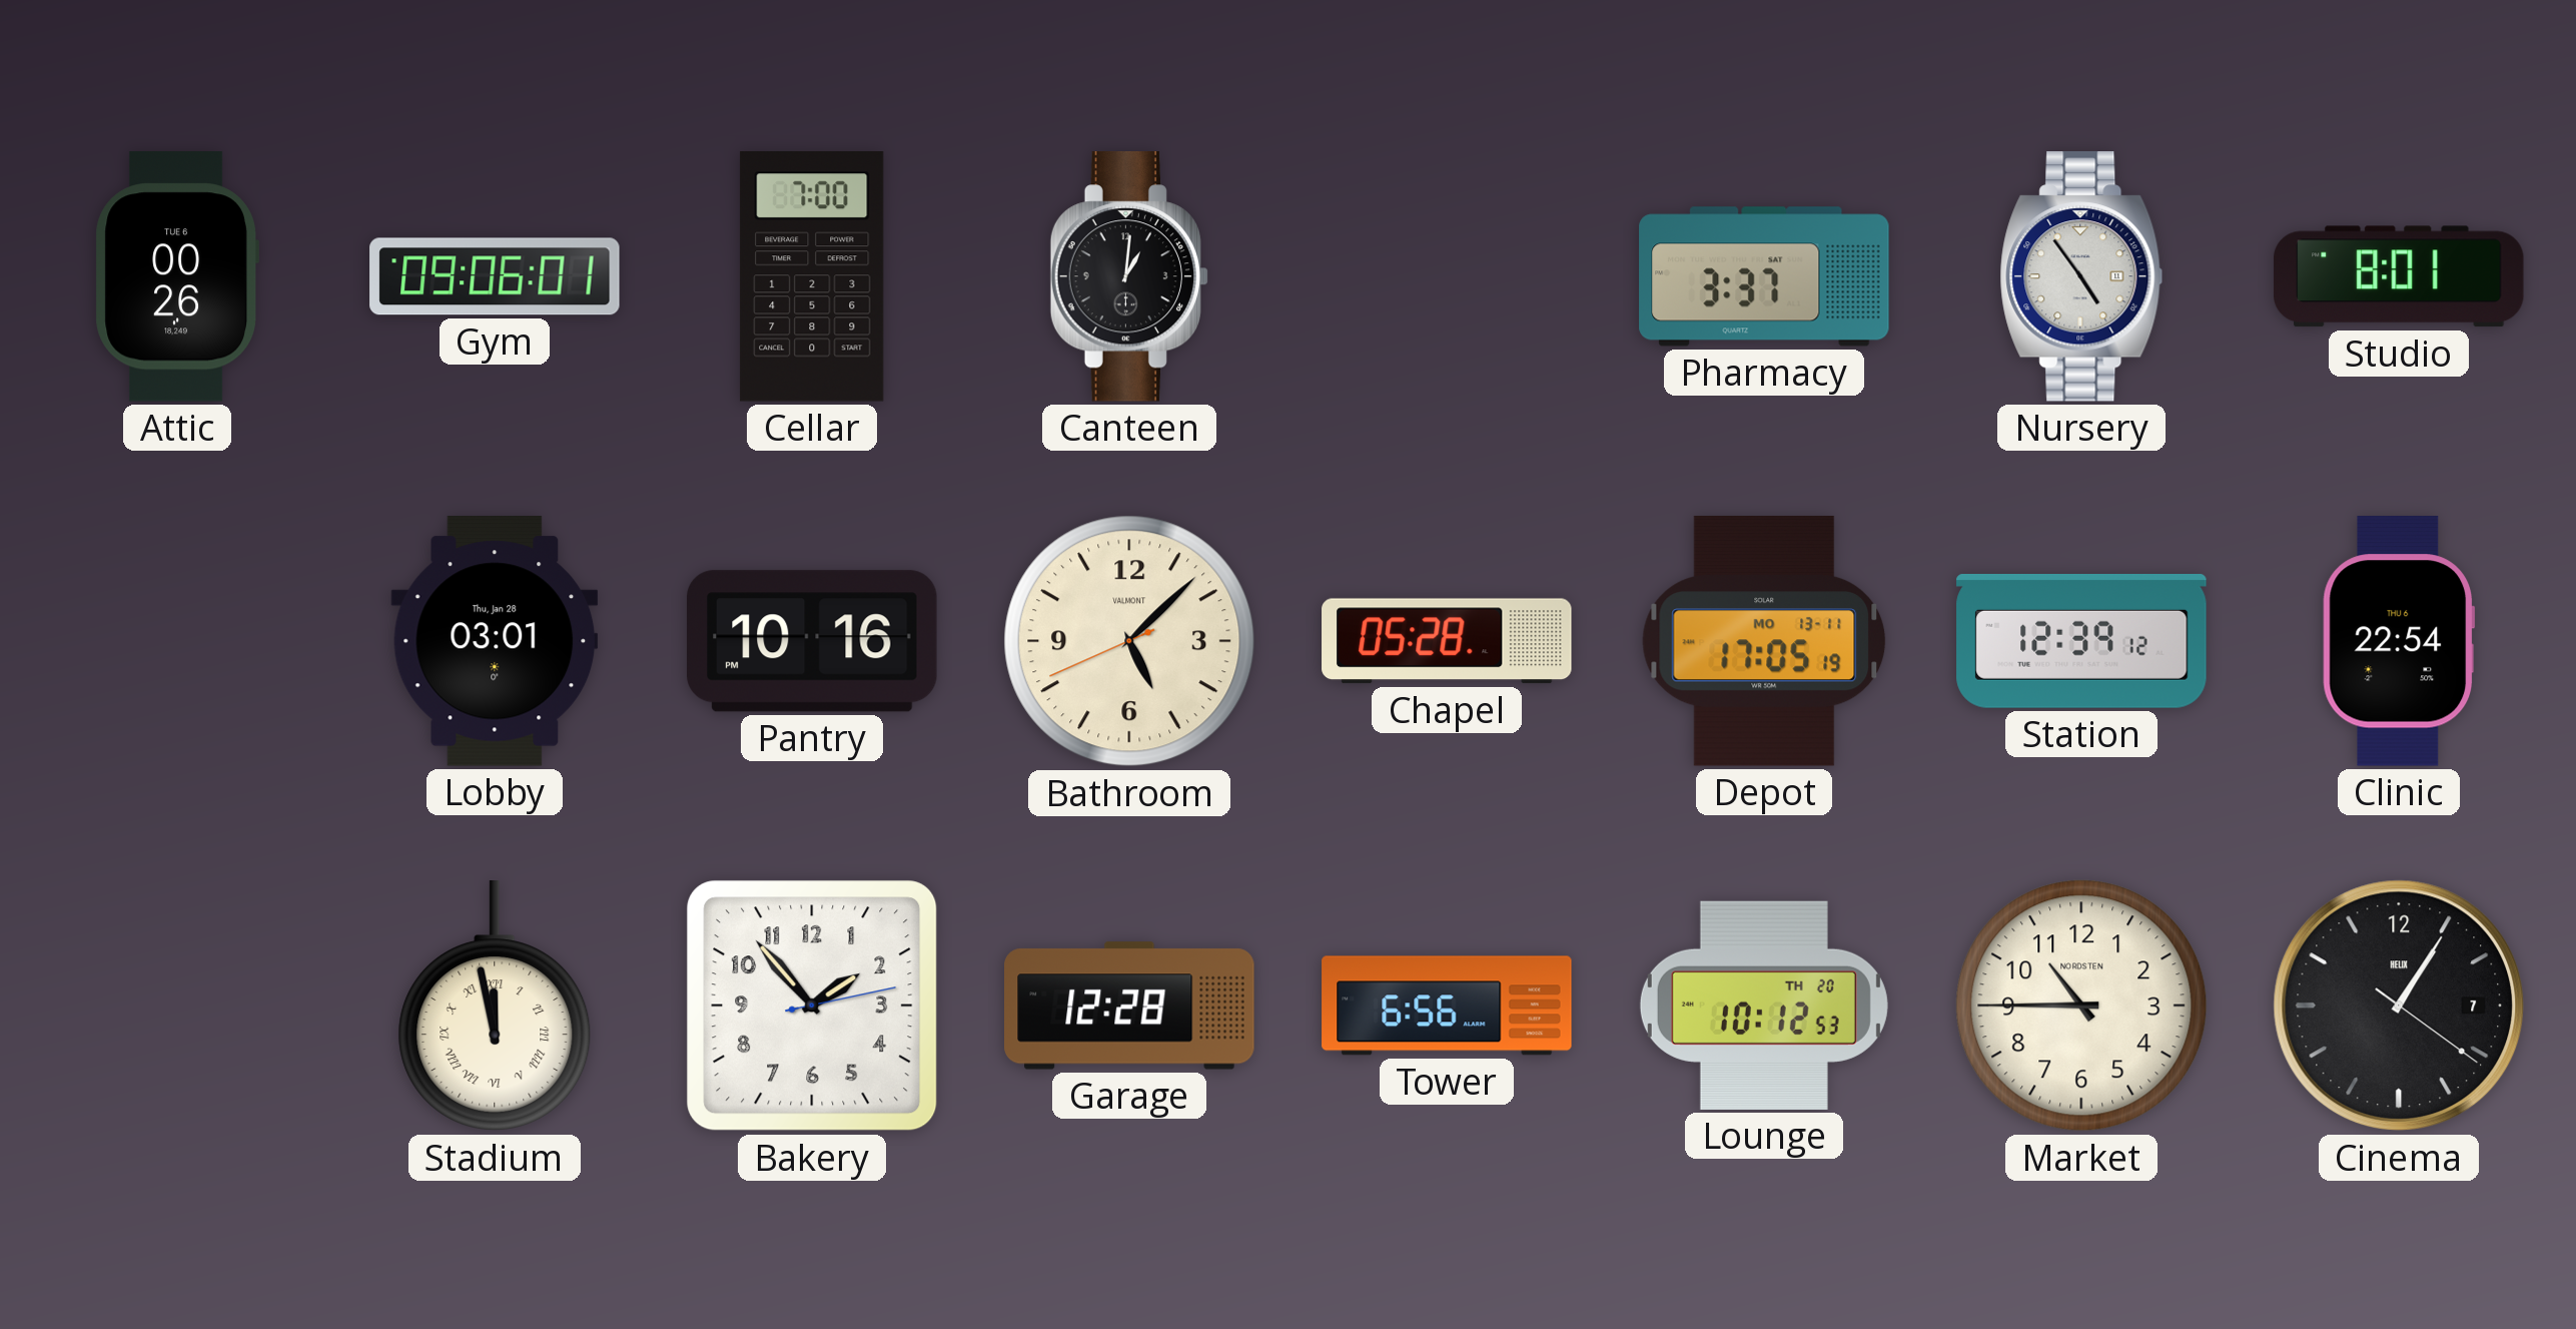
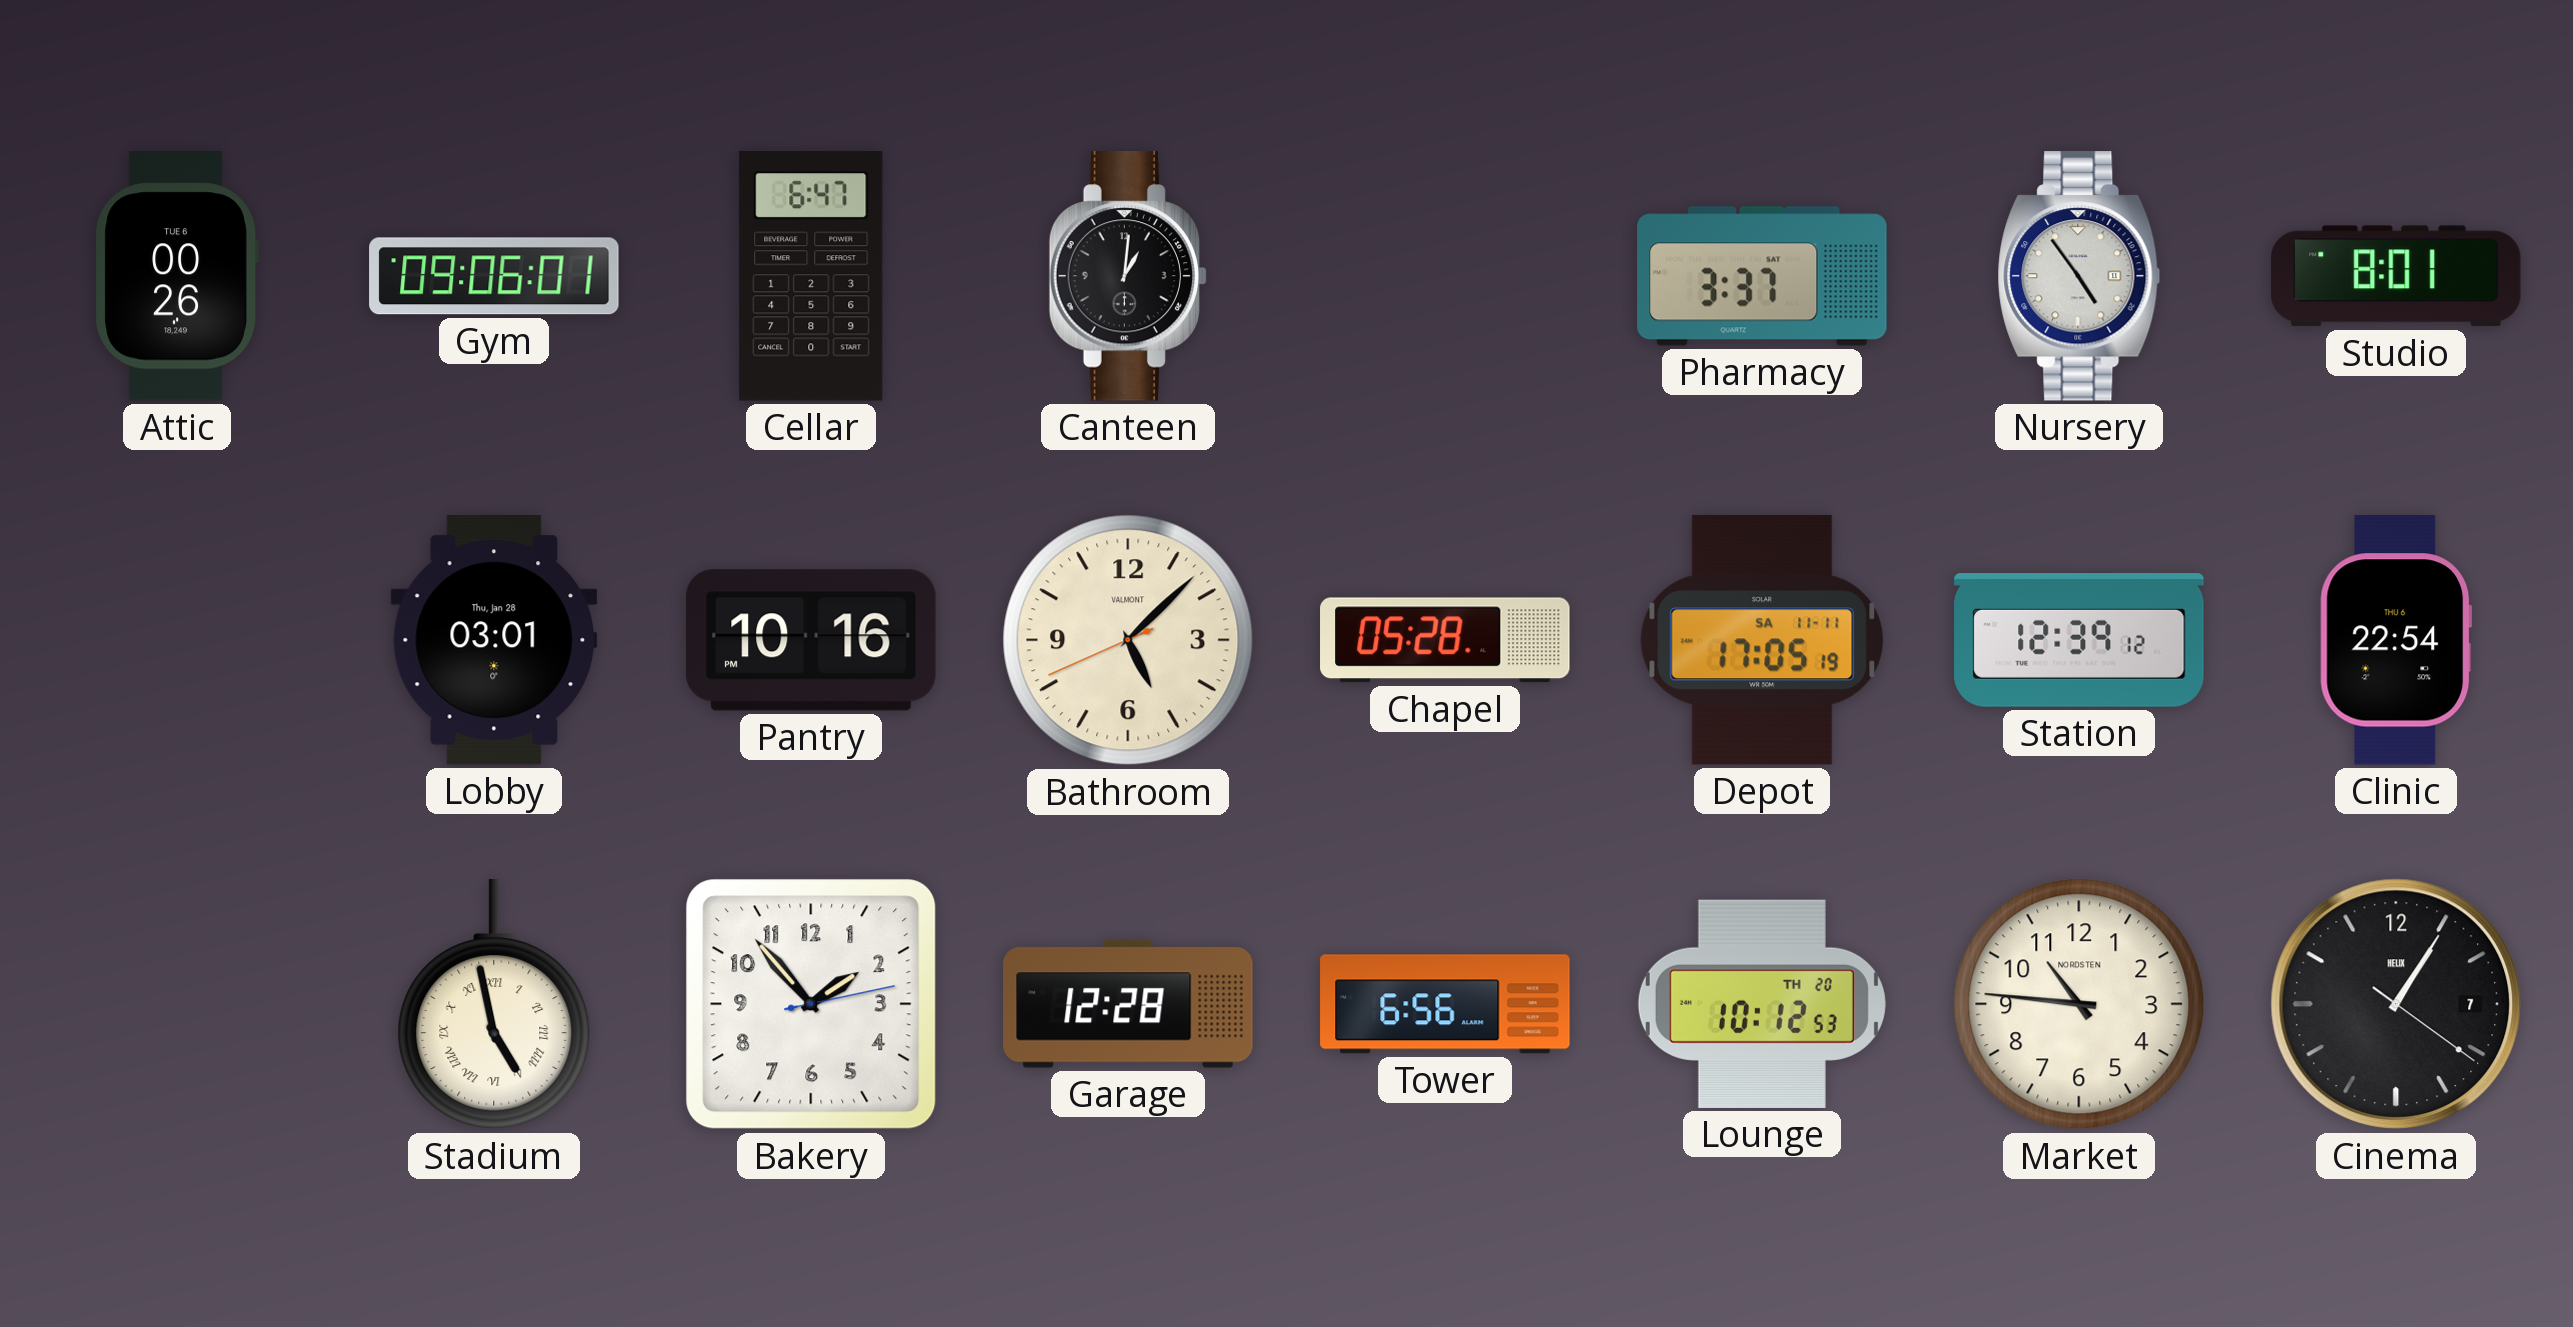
Cellar: 7:00 -> 6:47
Depot date: MO 13-11 -> SA 11-11
Stadium: 11:58 -> 4:58
Market: 10:45 -> 10:46
